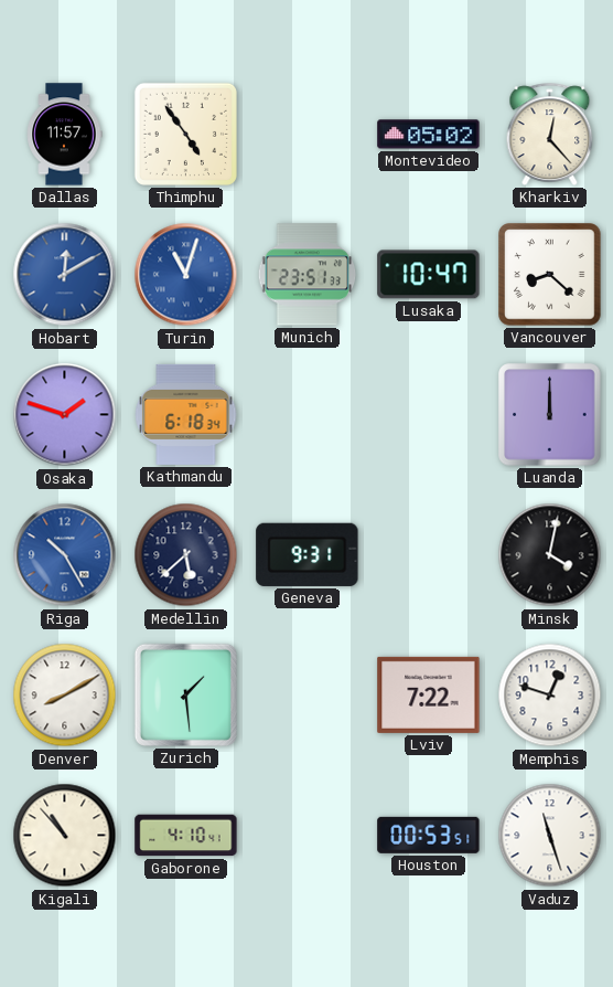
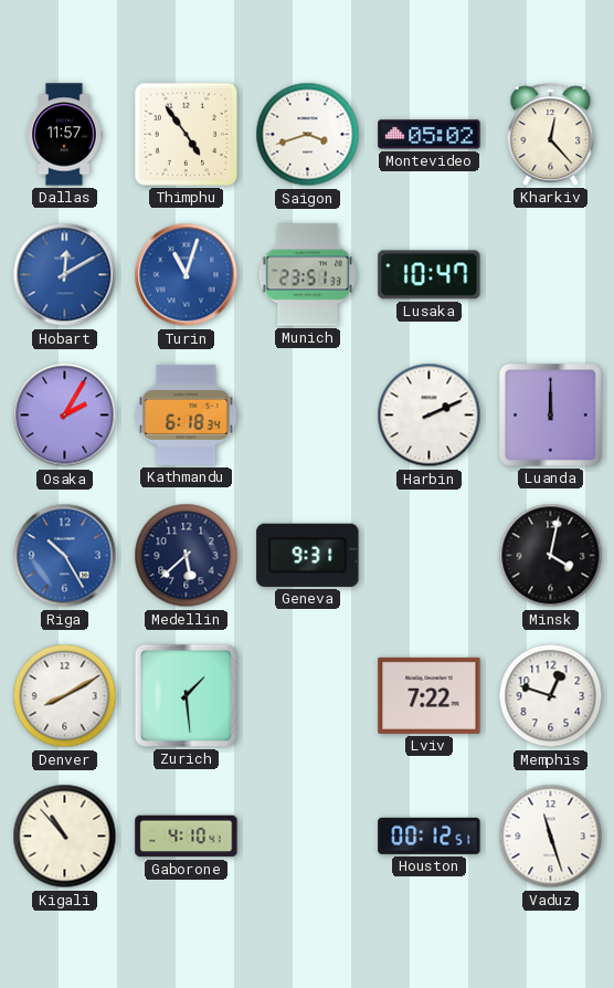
Saigon: none -> 3:42
Vancouver: 8:22 -> none
Osaka: 1:48 -> 2:05
Harbin: none -> 2:11
Houston: 00:53 -> 00:12
